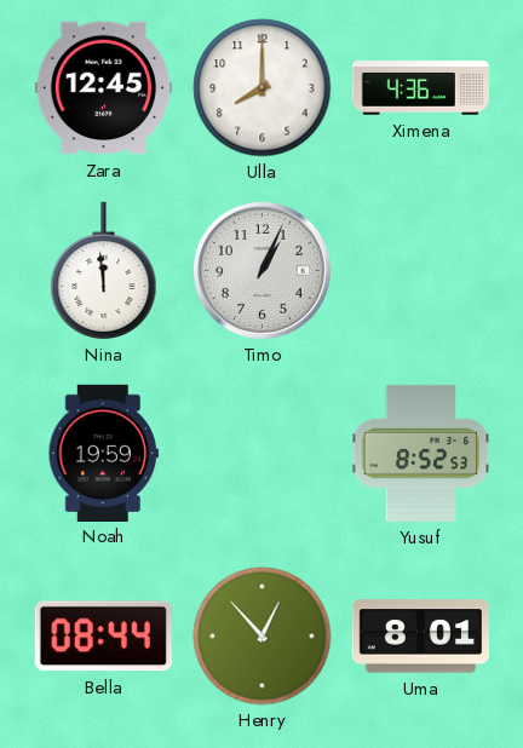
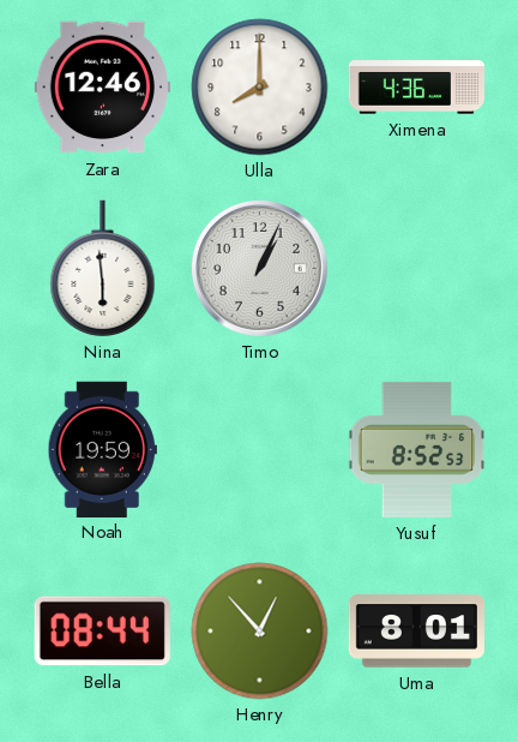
Zara: 12:45 -> 12:46
Nina: 11:59 -> 5:59
